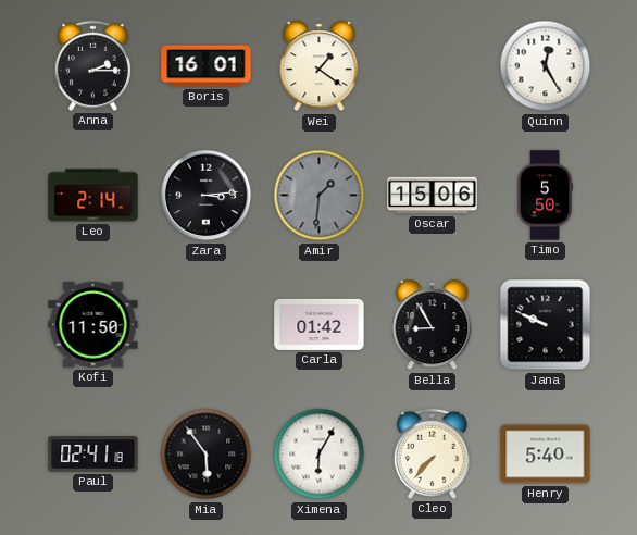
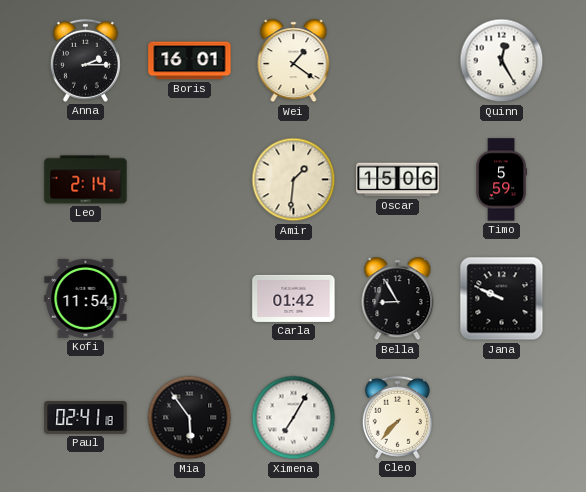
Zara: 3:14 -> none
Amir dial: grey -> cream
Timo: 5:50 -> 5:59
Kofi: 11:50 -> 11:54
Ximena: 6:05 -> 7:05
Henry: 5:40 -> none
